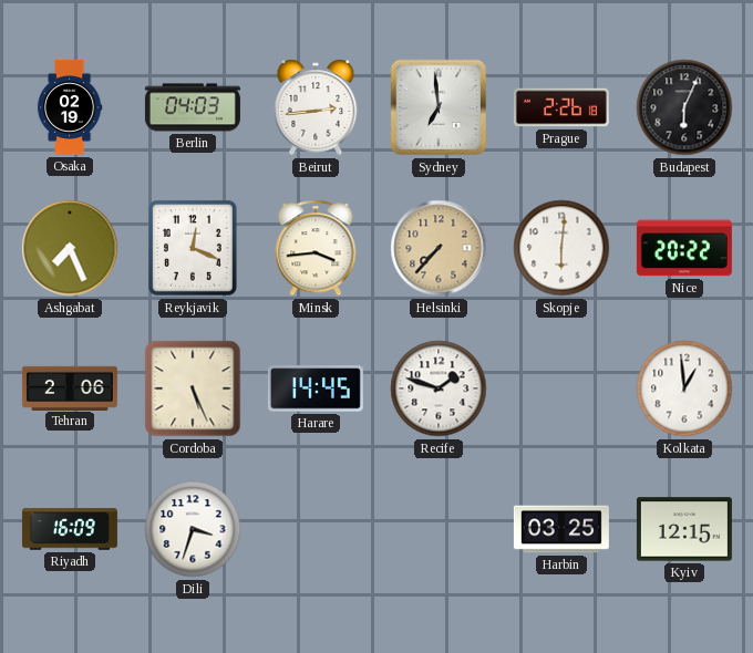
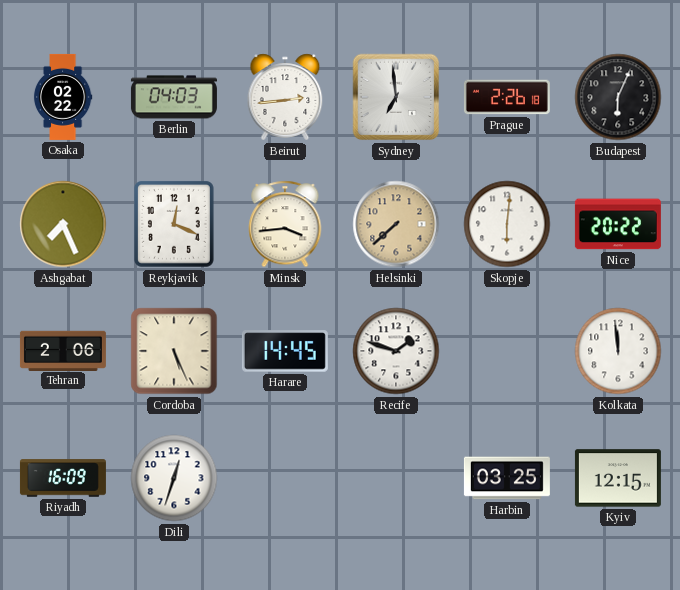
Osaka: 02:19 -> 02:22
Helsinki: 7:37 -> 7:38
Kolkata: 12:59 -> 11:59
Dili: 3:33 -> 12:33
